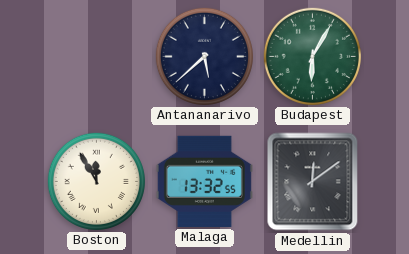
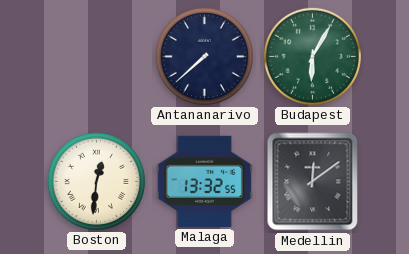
Antananarivo: 5:38 -> 7:38
Boston: 11:55 -> 12:31
